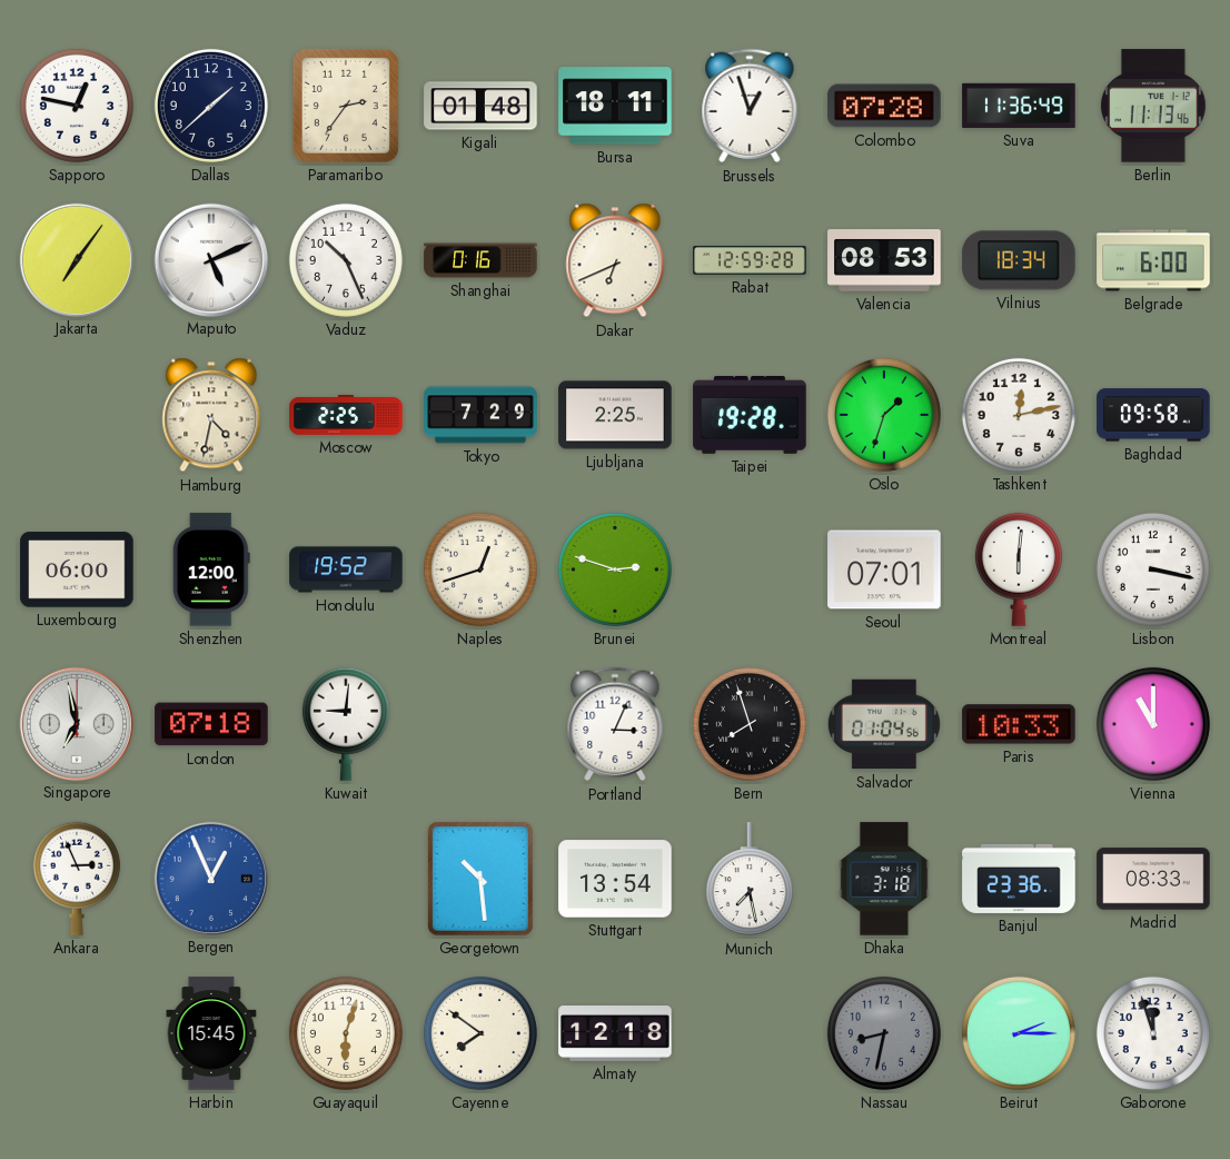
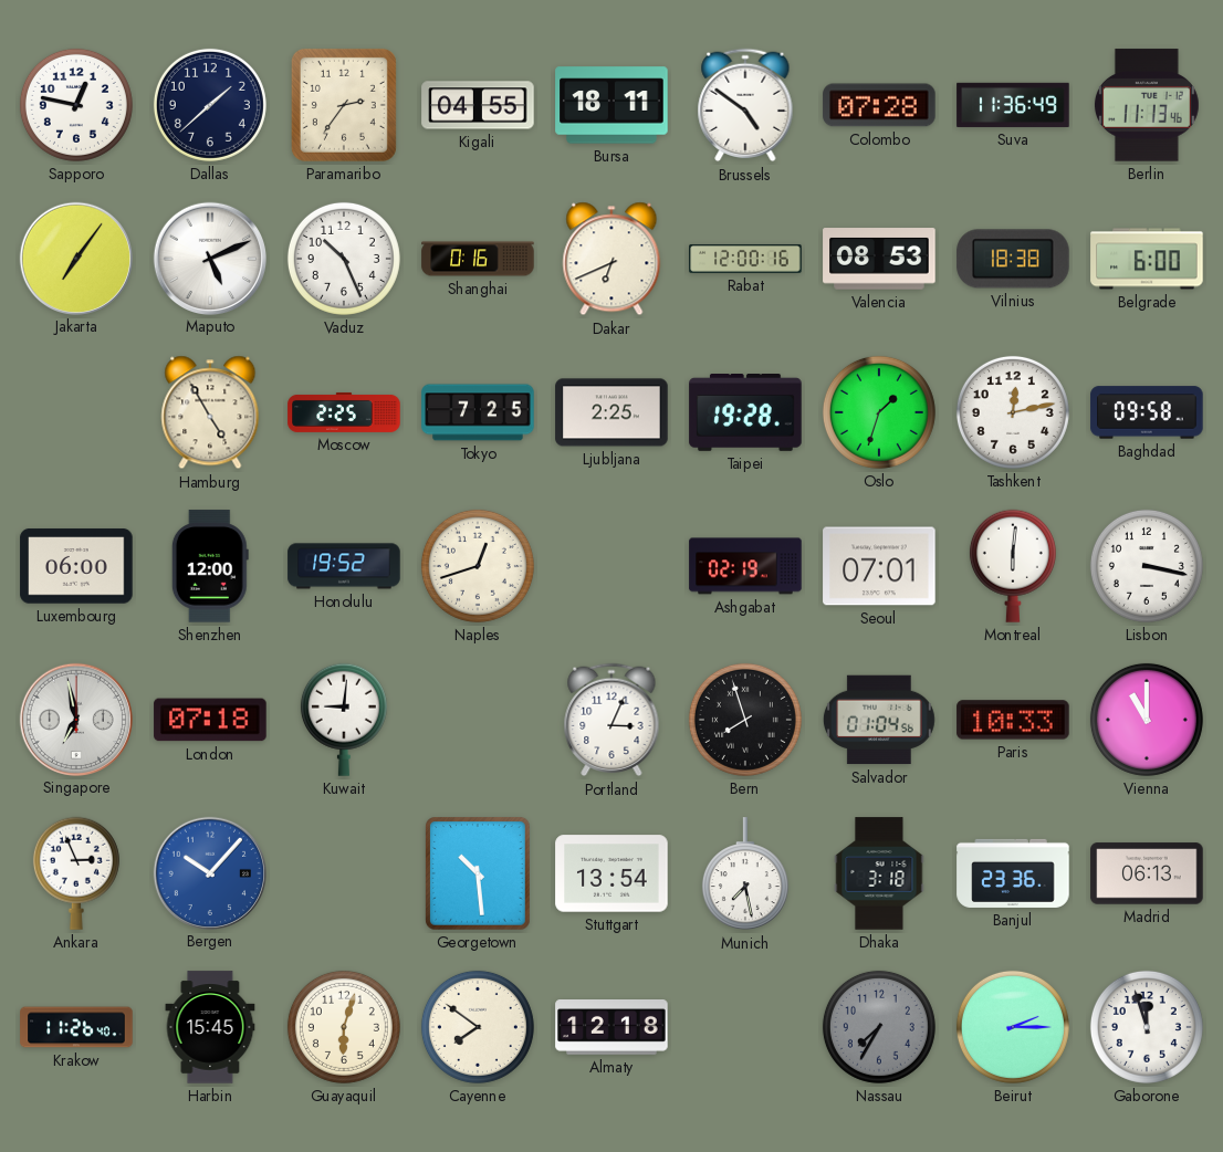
Kigali: 01:48 -> 04:55
Brussels: 12:57 -> 4:51
Rabat: 12:59 -> 12:00
Vilnius: 18:34 -> 18:38
Hamburg: 4:32 -> 4:55
Tokyo: 7:29 -> 7:25
Brunei: 2:48 -> none
Ashgabat: none -> 02:19
Bergen: 12:56 -> 10:07
Madrid: 08:33 -> 06:13
Krakow: none -> 11:26
Nassau: 8:32 -> 7:35
